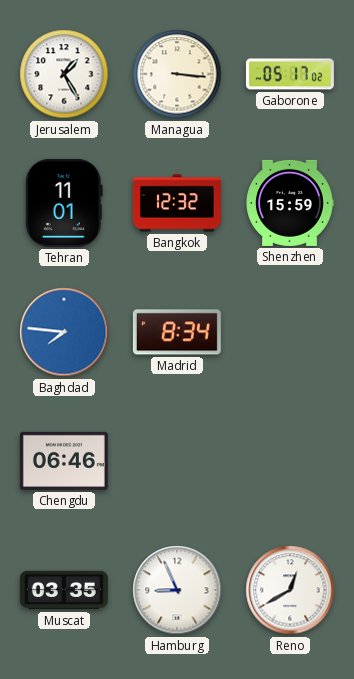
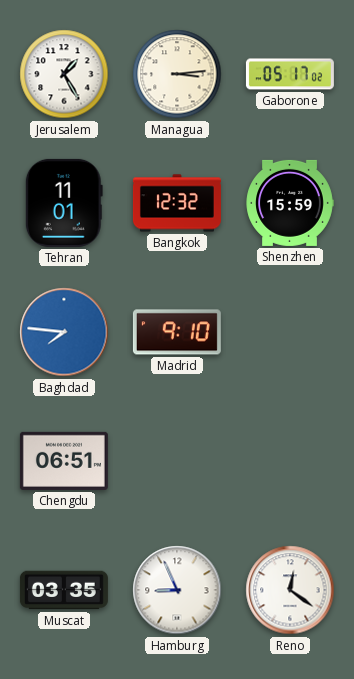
Managua: 3:16 -> 3:14
Madrid: 8:34 -> 9:10
Chengdu: 06:46 -> 06:51
Reno: 12:40 -> 12:21
